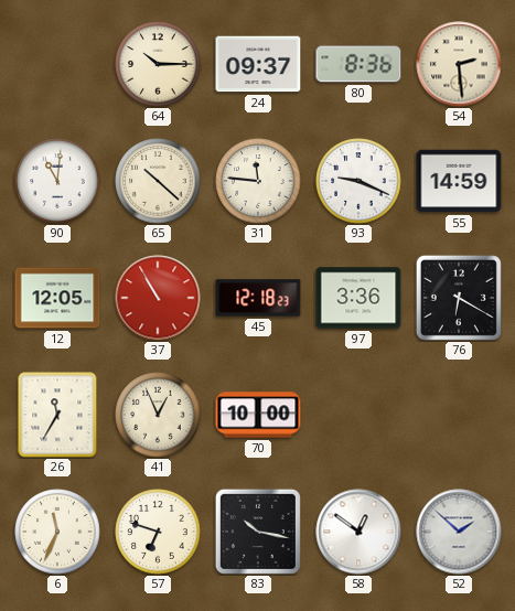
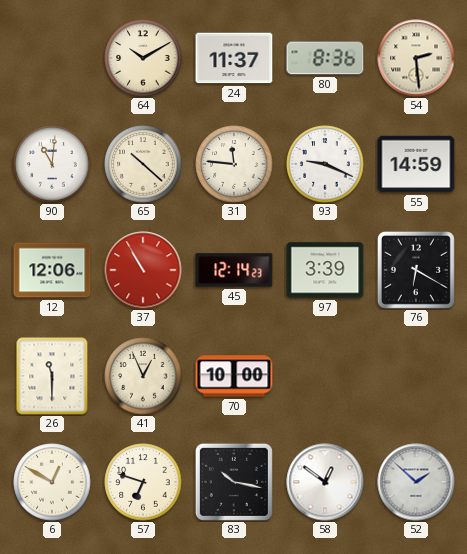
64: 10:15 -> 10:10
24: 09:37 -> 11:37
12: 12:05 -> 12:06
45: 12:18 -> 12:14
97: 3:36 -> 3:39
26: 11:35 -> 11:30
6: 11:34 -> 12:50
